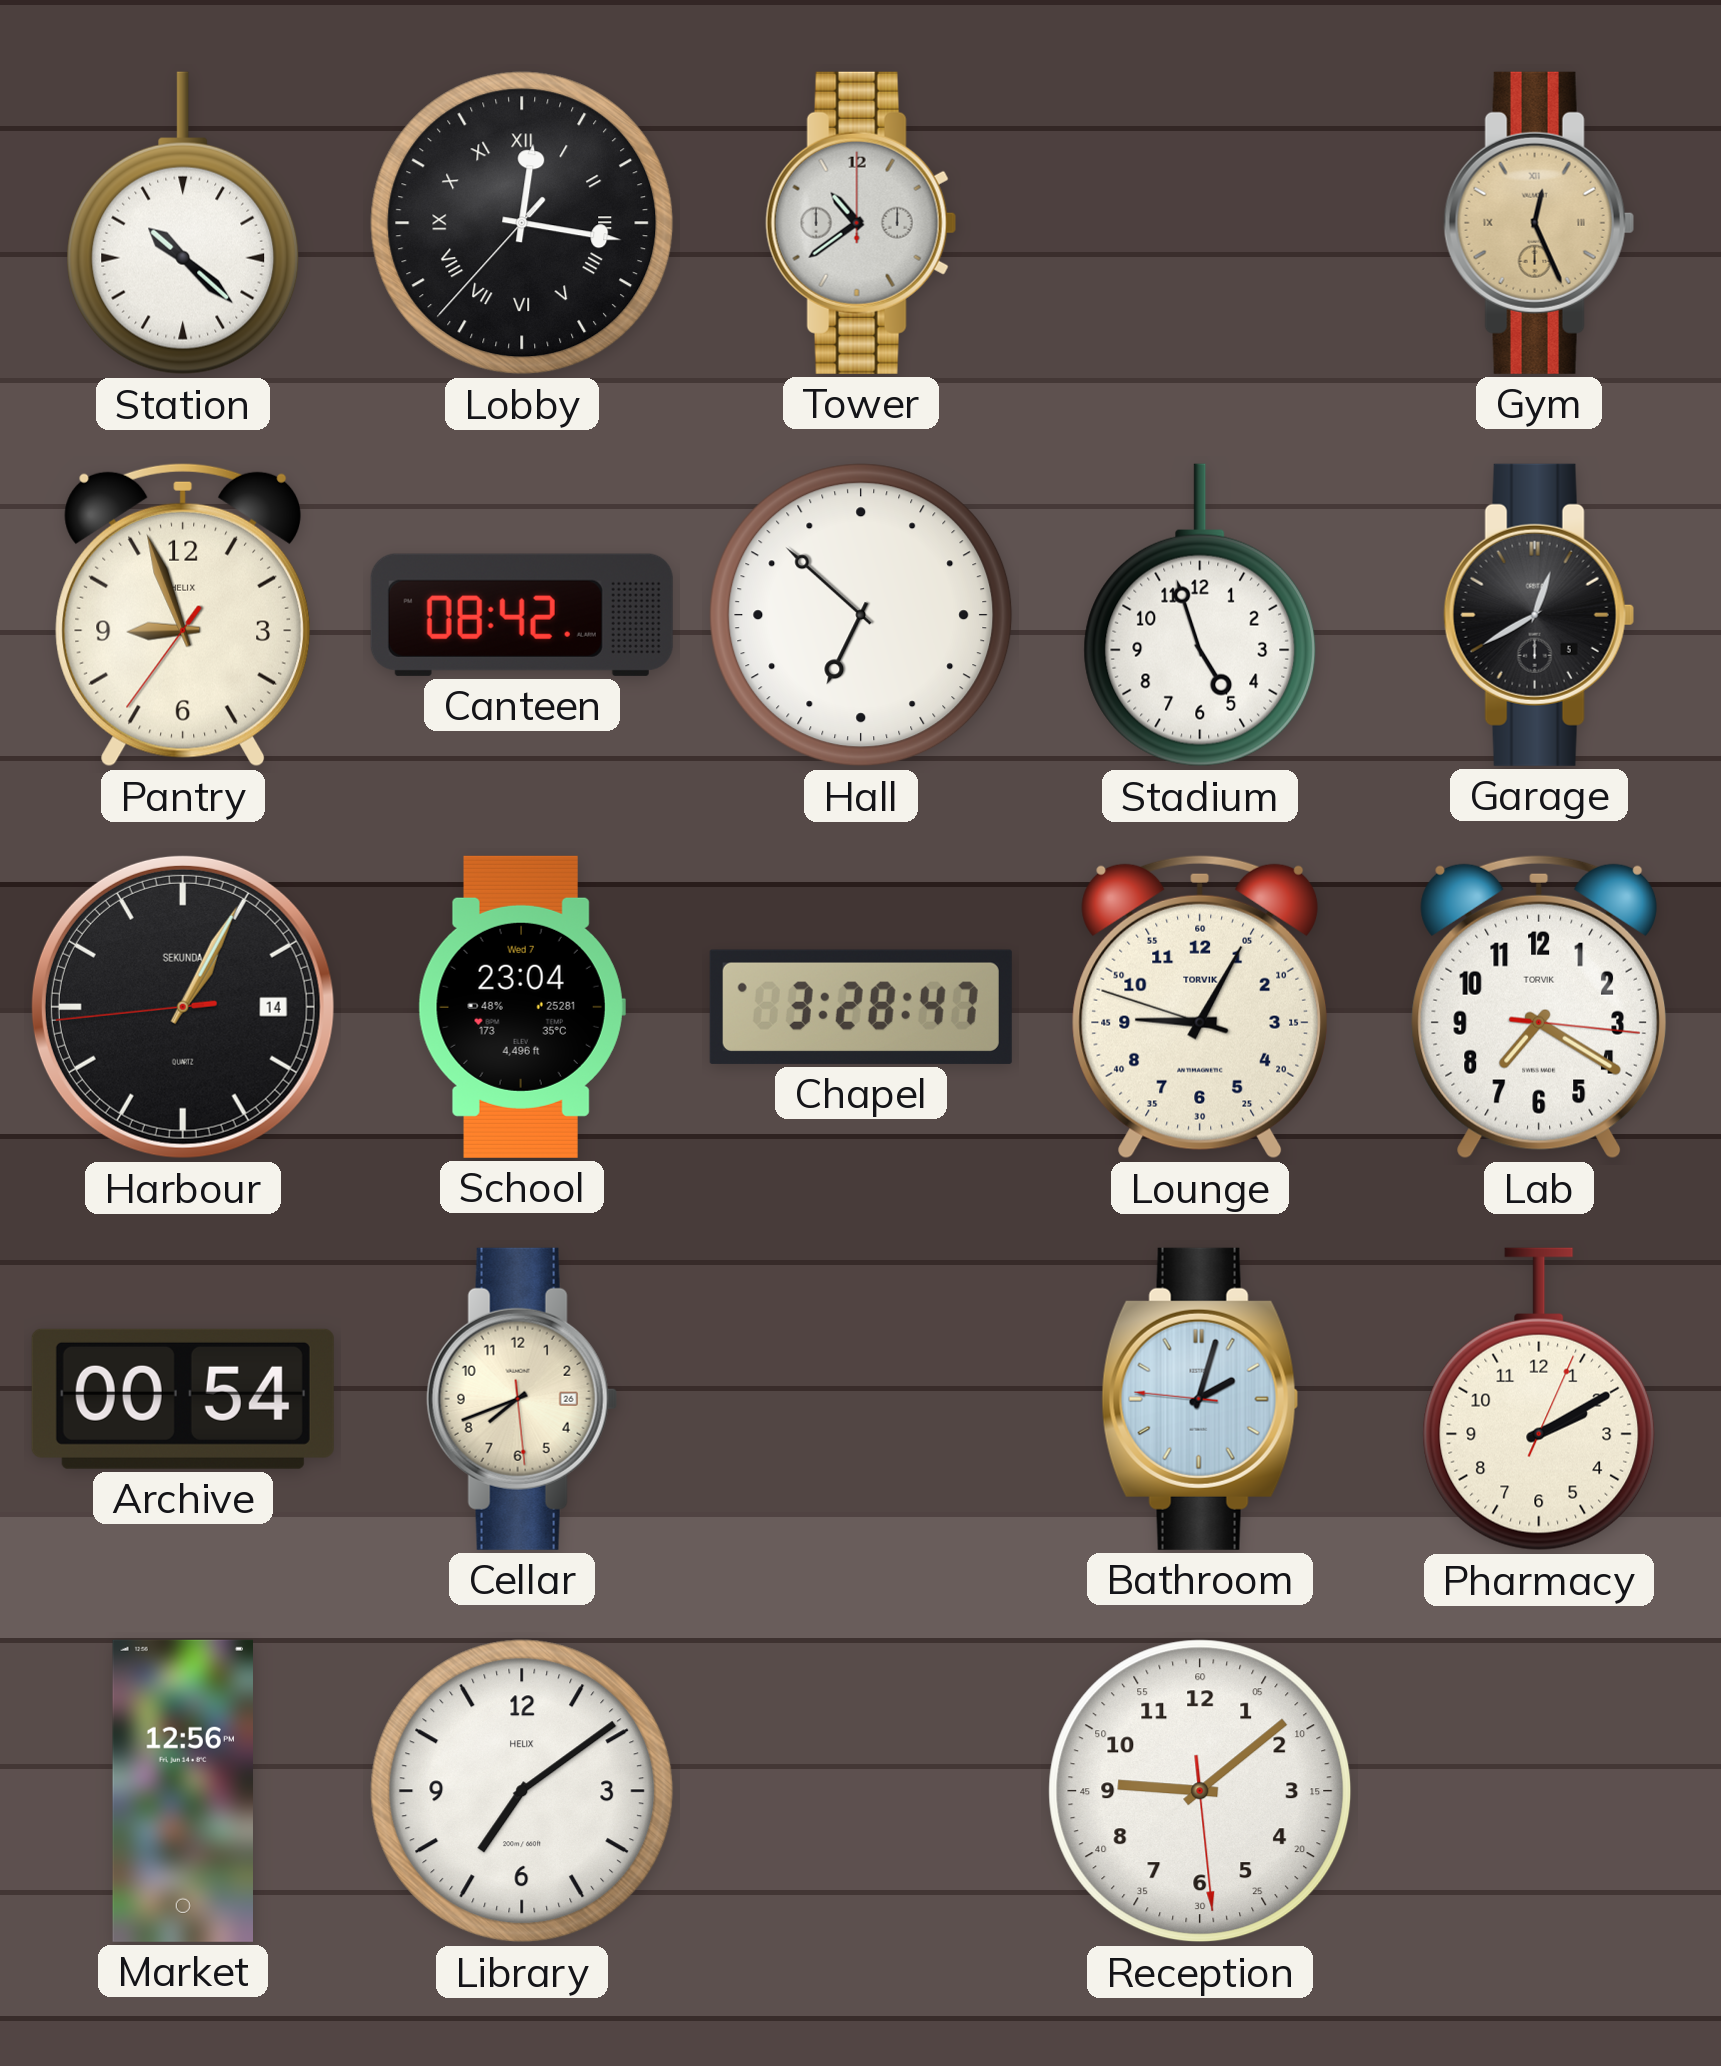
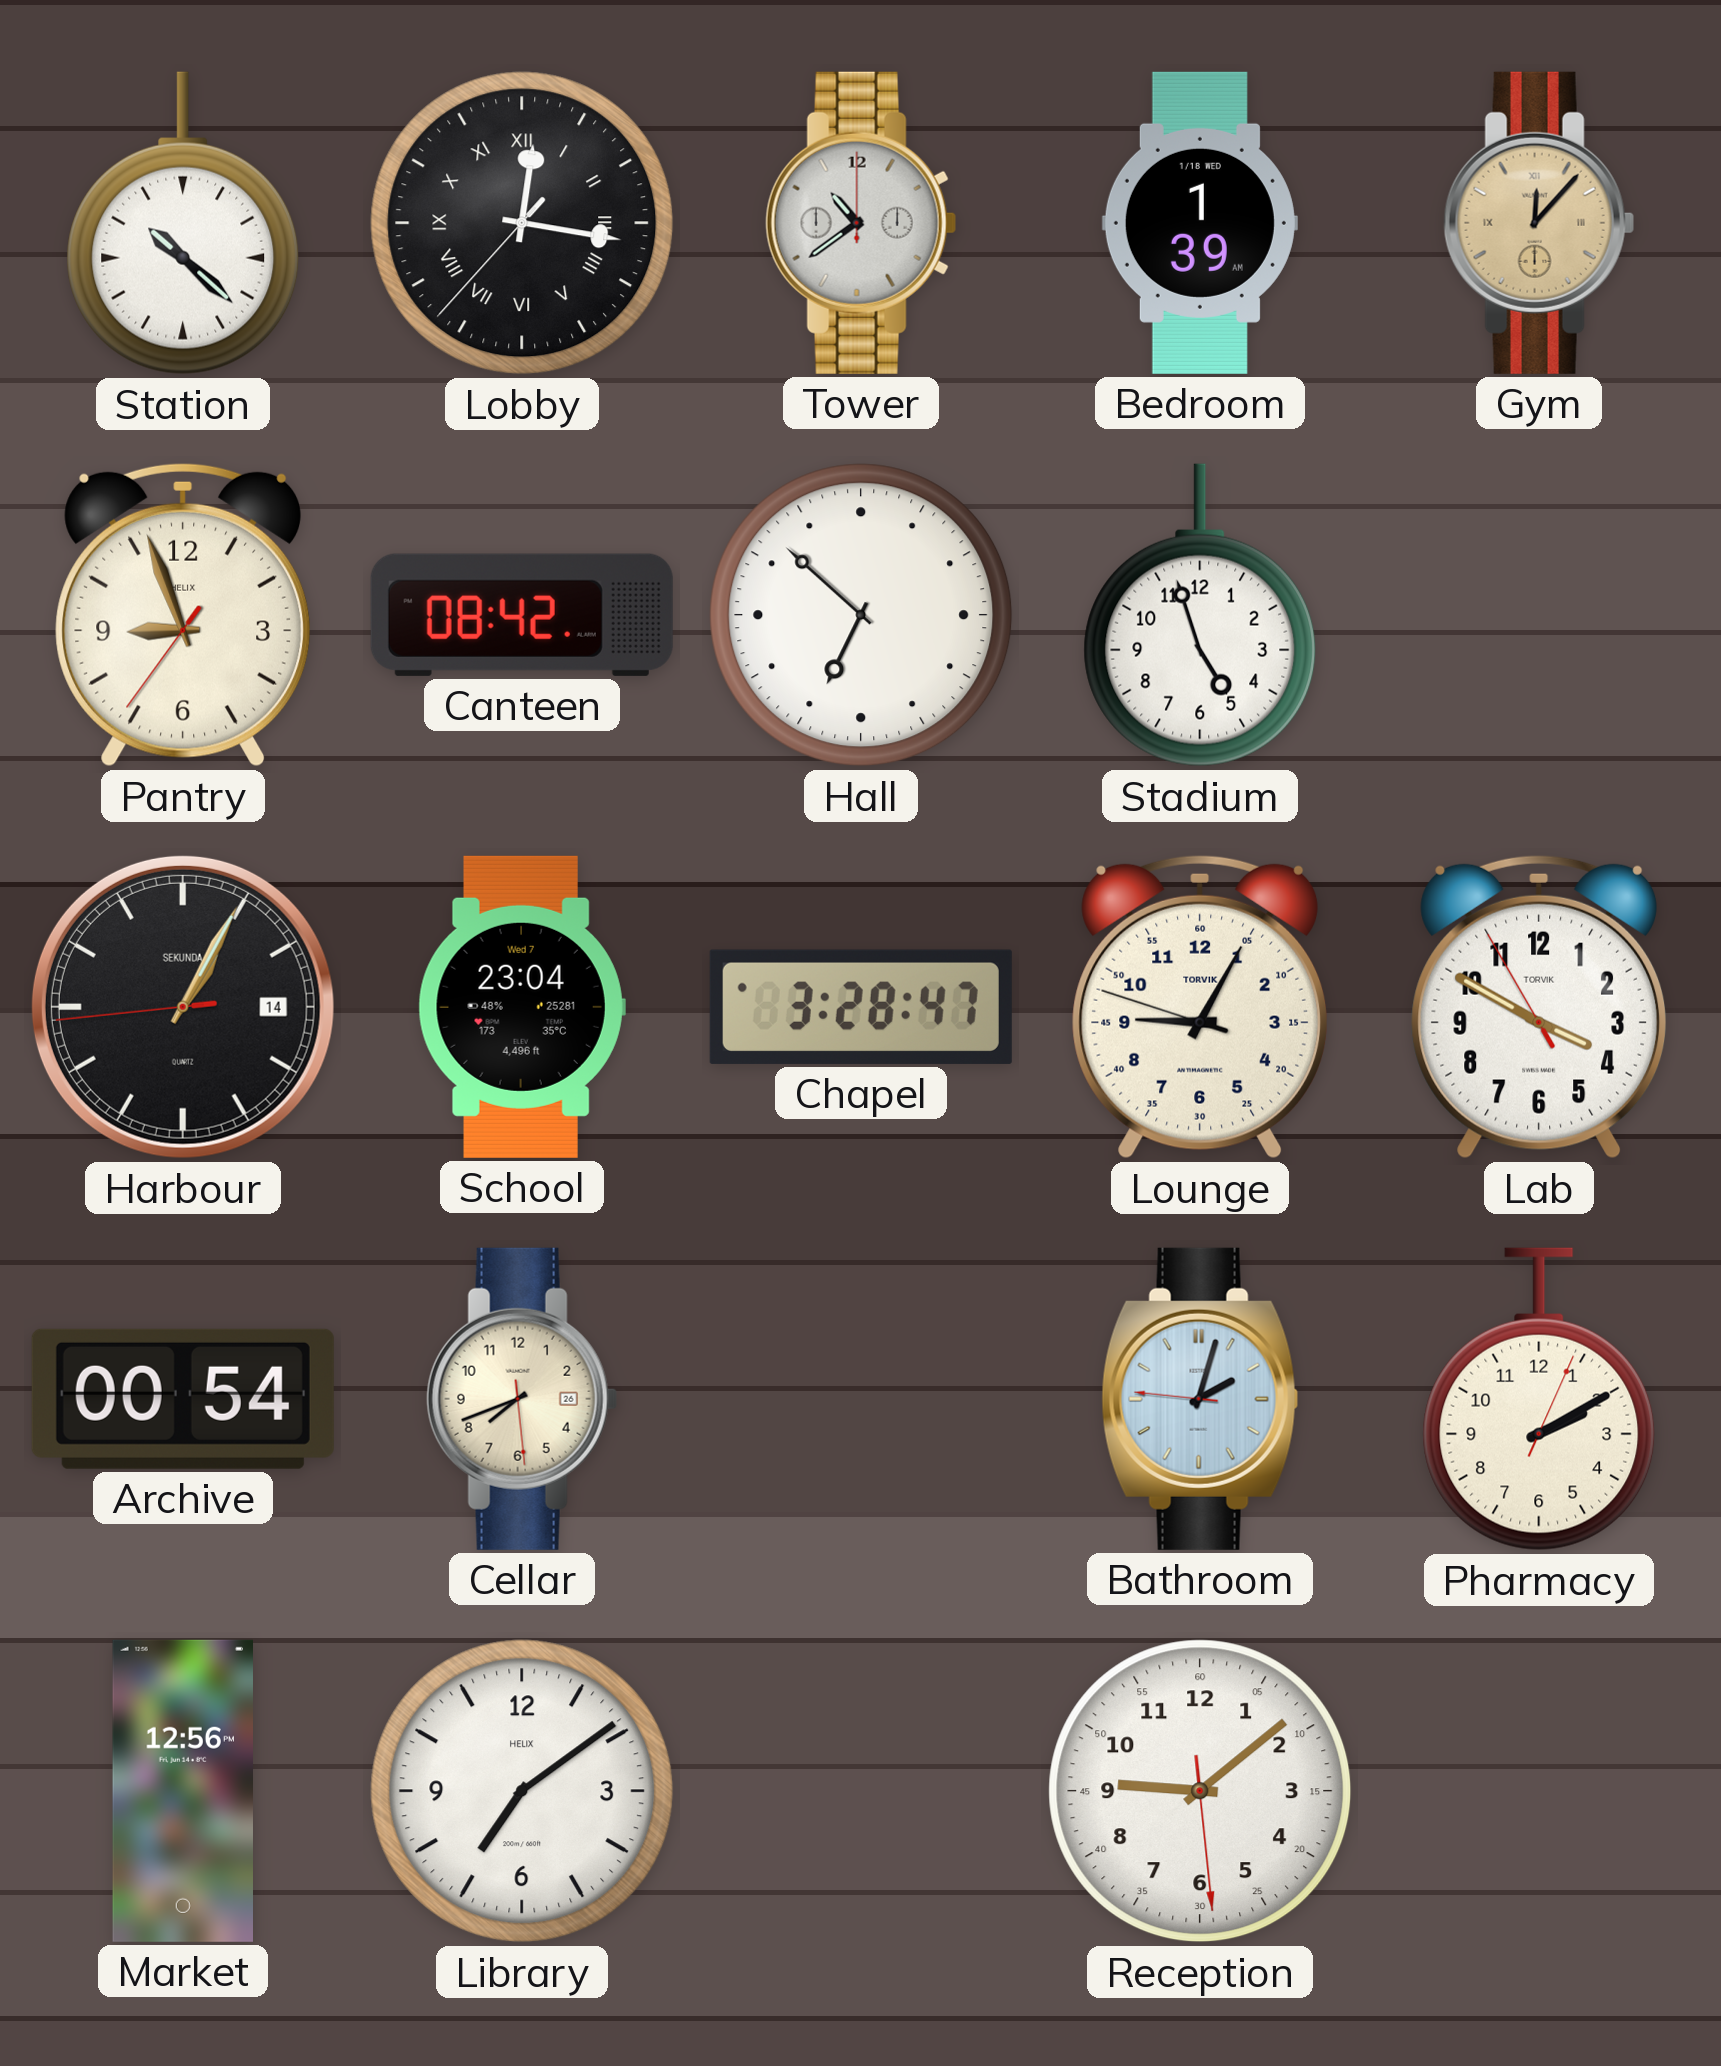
Bedroom: none -> 1:39
Gym: 12:26 -> 12:07
Garage: 12:40 -> none
Lab: 7:20 -> 3:49
